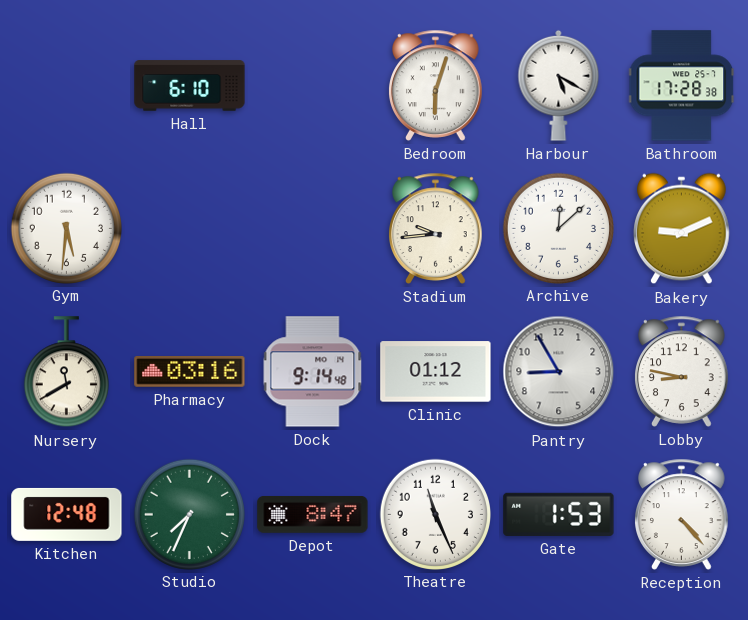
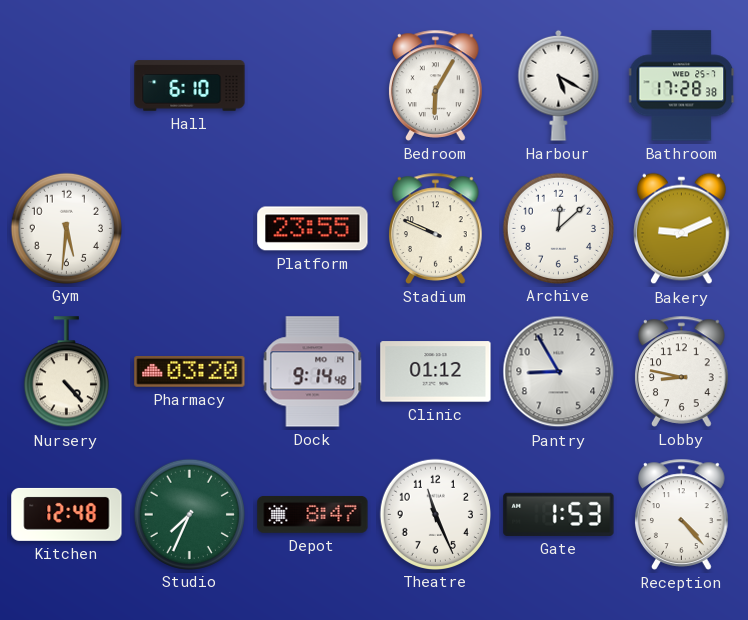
Bedroom: 6:03 -> 6:05
Platform: none -> 23:55
Stadium: 9:44 -> 9:49
Nursery: 11:40 -> 4:23
Pharmacy: 03:16 -> 03:20
